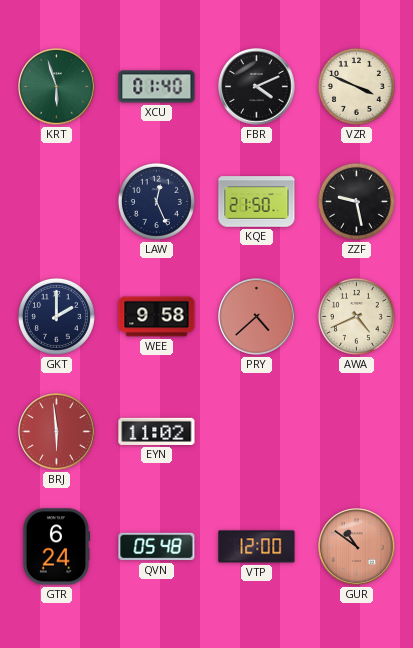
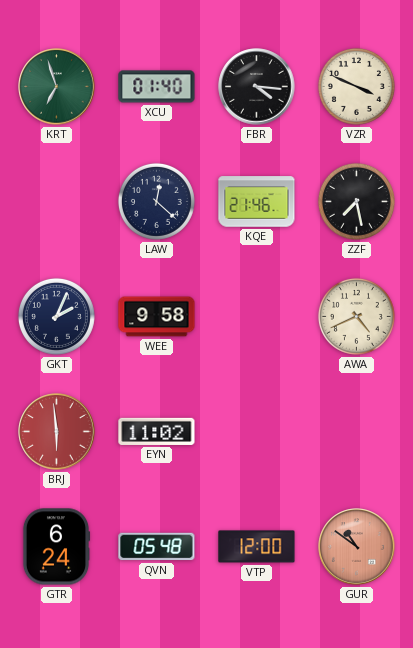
KRT: 5:57 -> 6:57
FBR: 4:11 -> 4:16
LAW: 12:26 -> 12:22
KQE: 21:50 -> 21:46
ZZF: 9:28 -> 7:28
GKT: 2:00 -> 2:04
PRY: 4:38 -> none
